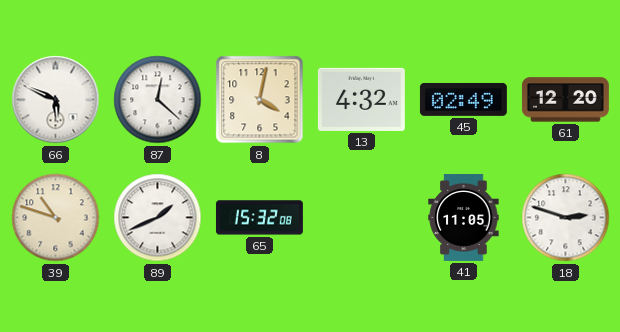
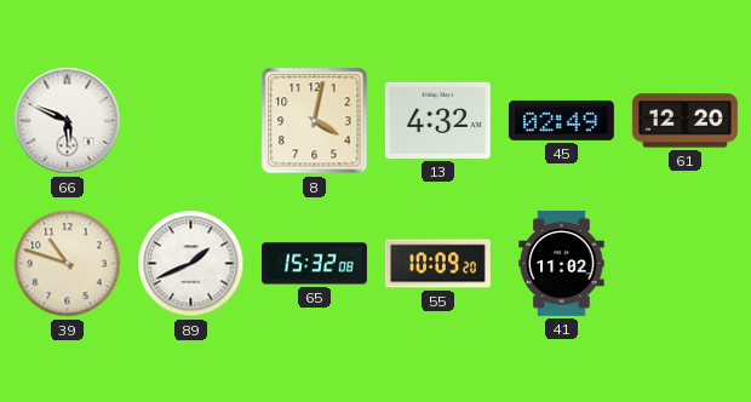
87: 12:22 -> none
55: none -> 10:09
41: 11:05 -> 11:02
18: 2:48 -> none
